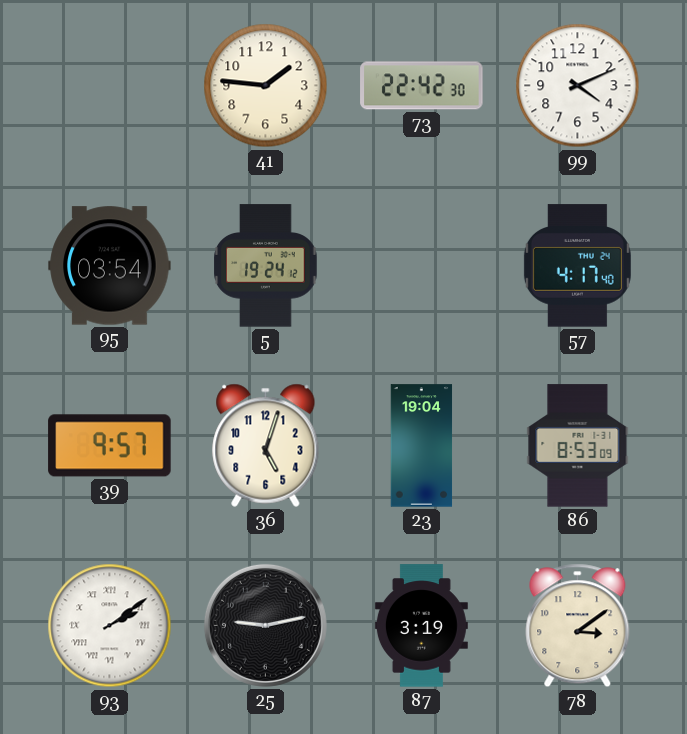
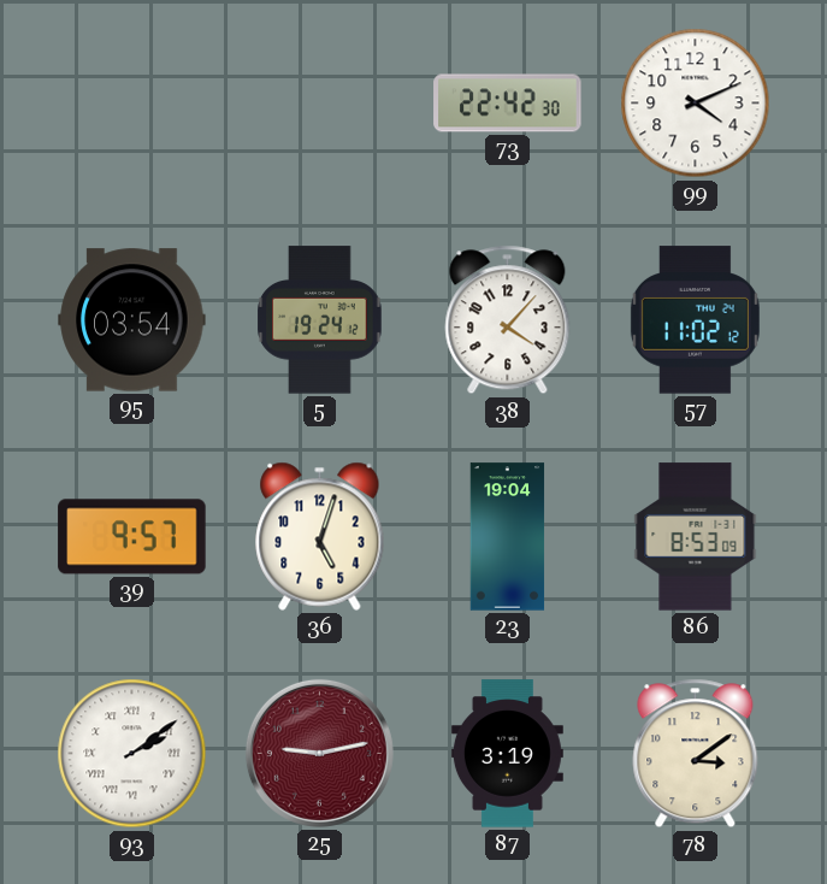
41: 1:46 -> none
38: none -> 4:07
57: 4:17 -> 11:02
25 dial: black -> burgundy
